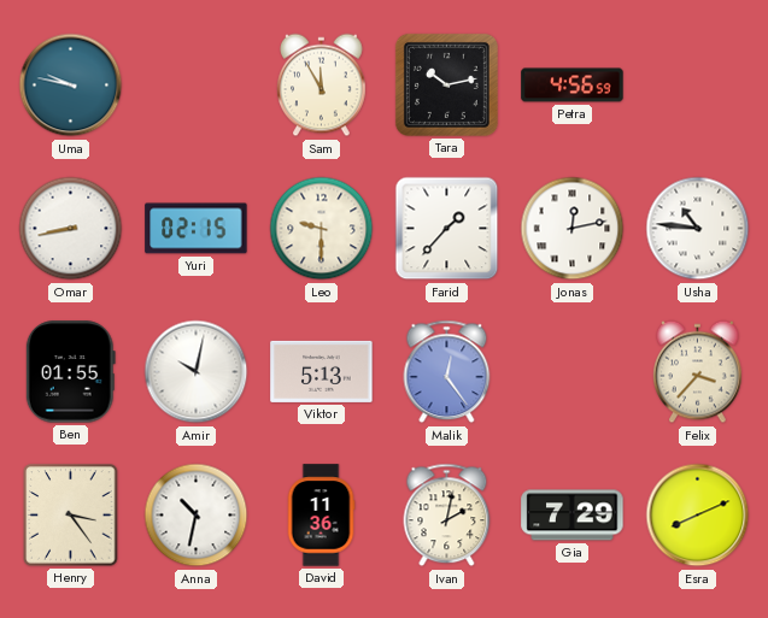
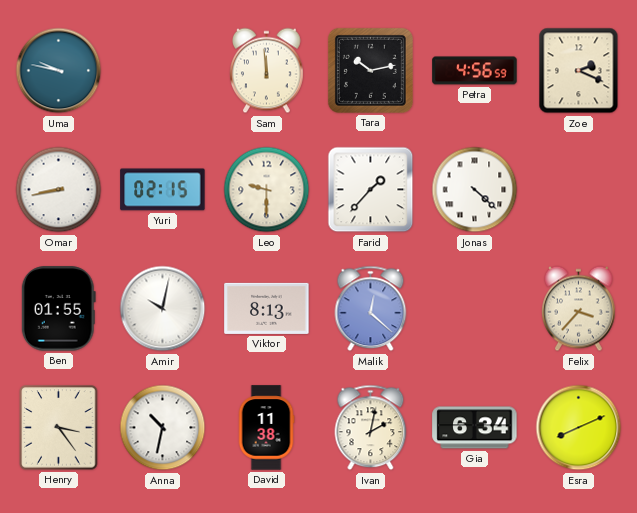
Sam: 11:55 -> 11:59
Zoe: none -> 2:19
Jonas: 12:13 -> 4:22
Usha: 10:46 -> none
Viktor: 5:13 -> 8:13
Malik: 12:24 -> 12:22
David: 11:36 -> 11:38
Gia: 7:29 -> 6:34
